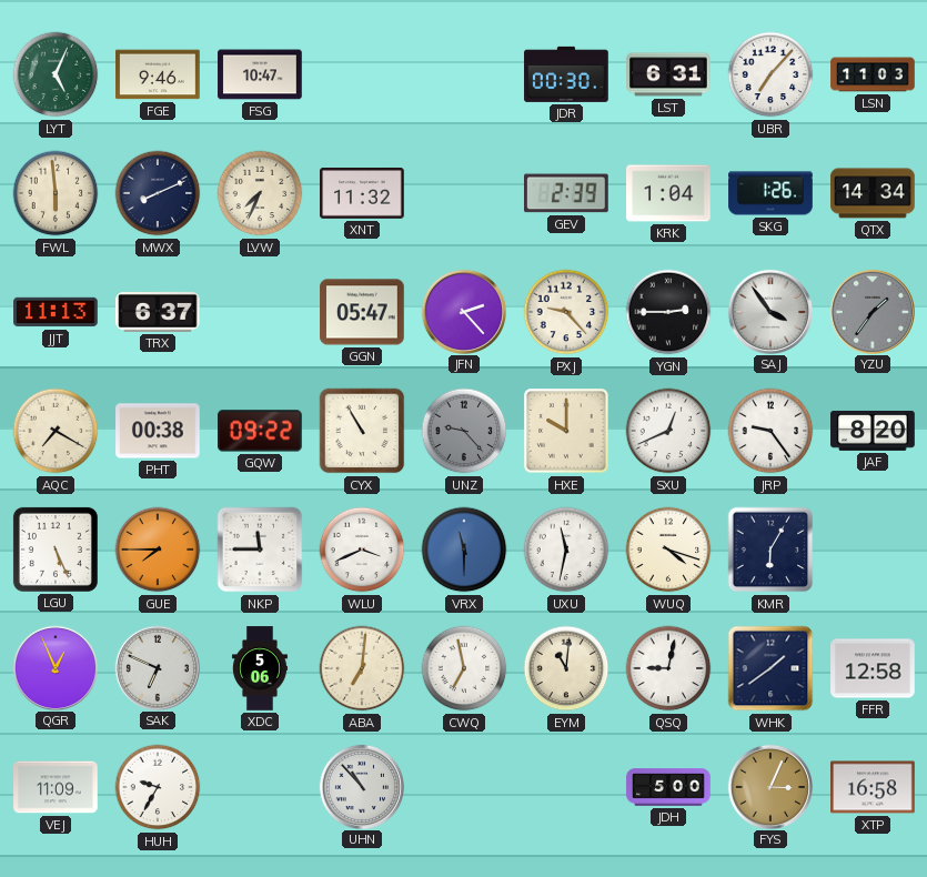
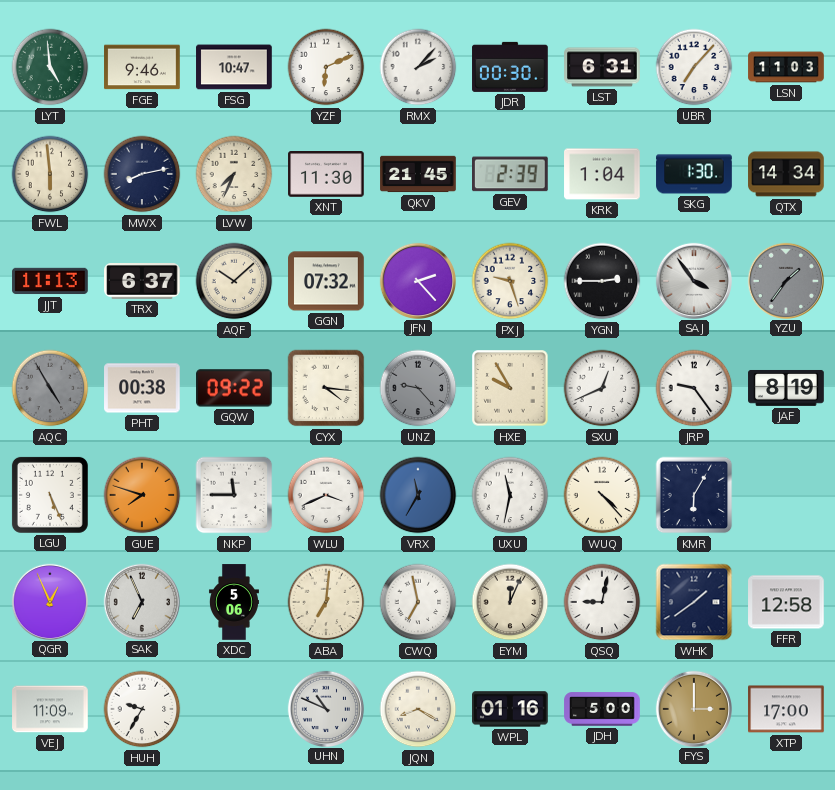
LYT: 5:04 -> 4:59
YZF: none -> 6:11
RMX: none -> 2:07
MWX: 8:11 -> 8:13
XNT: 11:32 -> 11:30
QKV: none -> 21:45
SKG: 1:26 -> 1:30
AQF: none -> 10:08
GGN: 05:47 -> 07:32
PXJ: 9:23 -> 9:27
AQC: 7:20 -> 4:55
AQC dial: cream -> grey
CYX: 10:55 -> 4:16
HXE: 10:00 -> 9:55
JAF: 8:20 -> 8:19
GUE: 7:45 -> 7:48
VRX: 11:30 -> 11:35
WUQ: 4:18 -> 4:23
SAK: 6:49 -> 6:56
EYM: 11:01 -> 12:04
UHN: 10:53 -> 10:49
JQN: none -> 8:20
WPL: none -> 01:16
FYS: 3:04 -> 3:00
XTP: 16:58 -> 17:00
